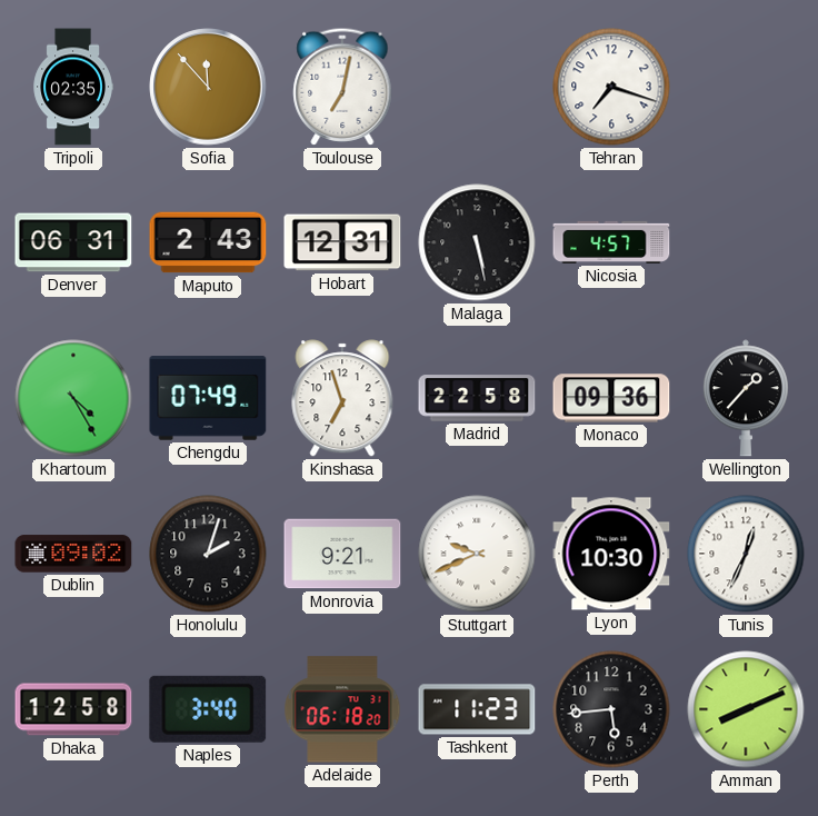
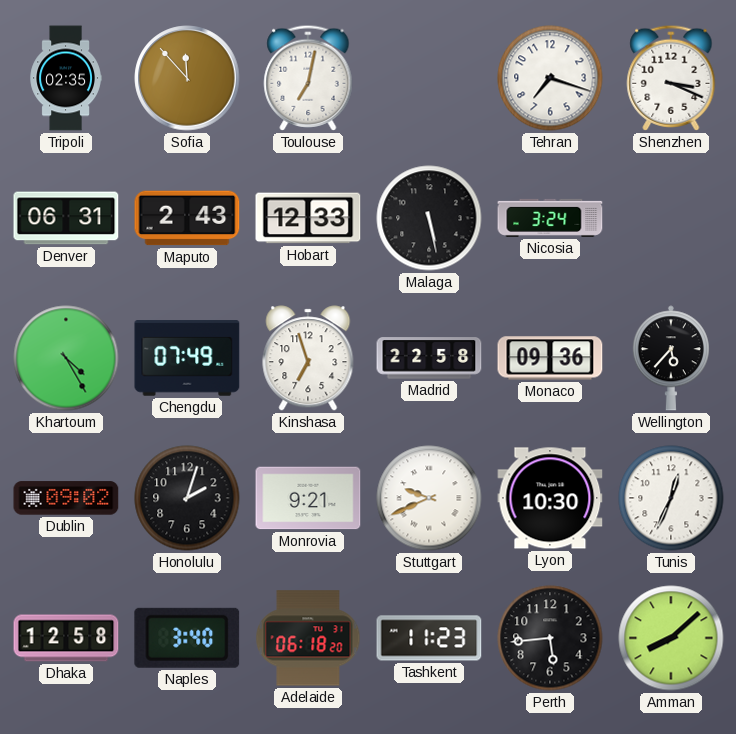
Shenzhen: none -> 3:19
Hobart: 12:31 -> 12:33
Nicosia: 4:57 -> 3:24
Wellington: 1:37 -> 5:37
Amman: 8:11 -> 8:08
